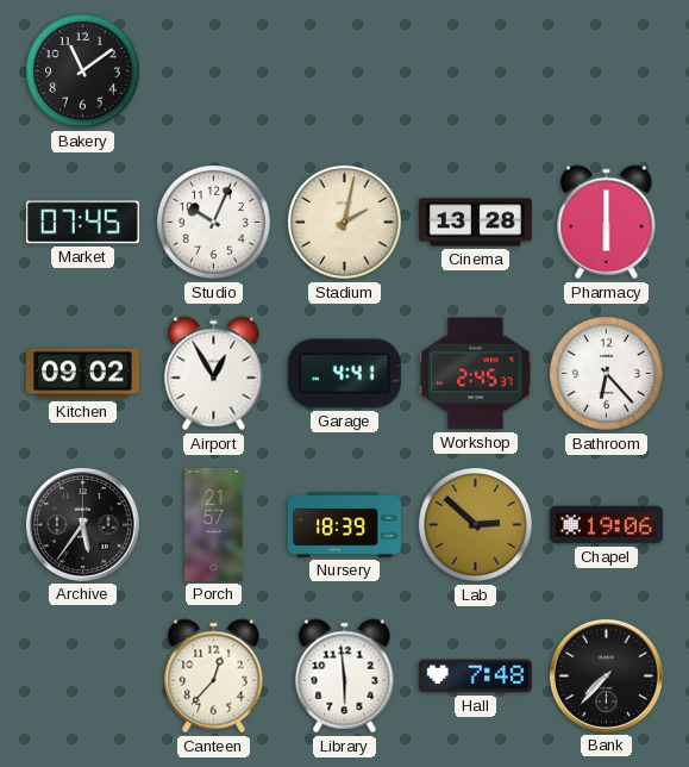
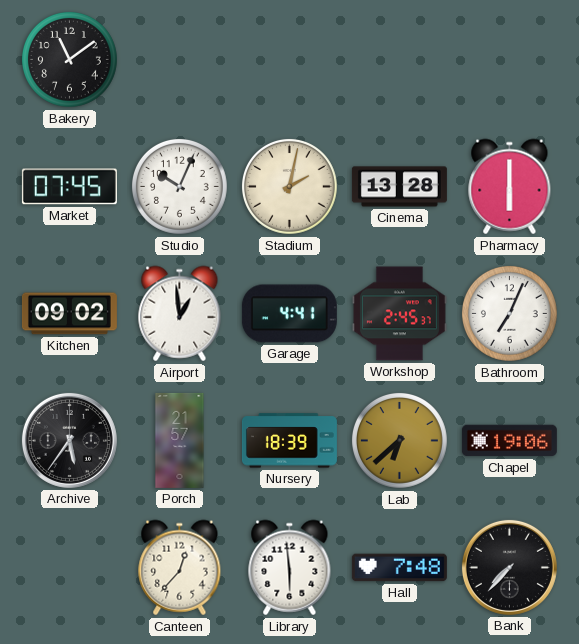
Airport: 12:55 -> 12:59
Bathroom: 6:23 -> 7:04
Lab: 2:52 -> 6:38
